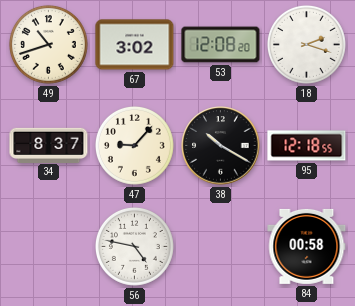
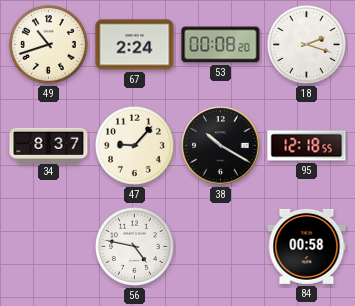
67: 3:02 -> 2:24
53: 12:08 -> 00:08
